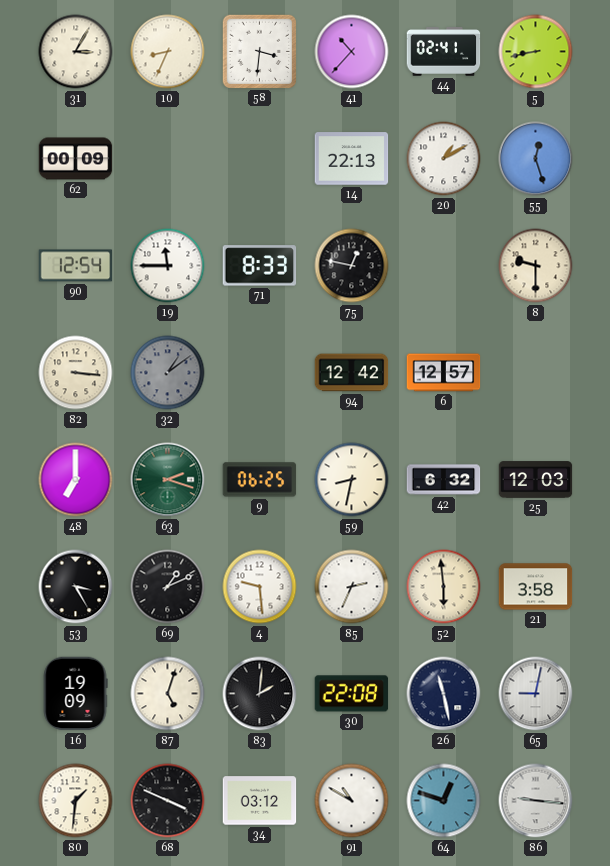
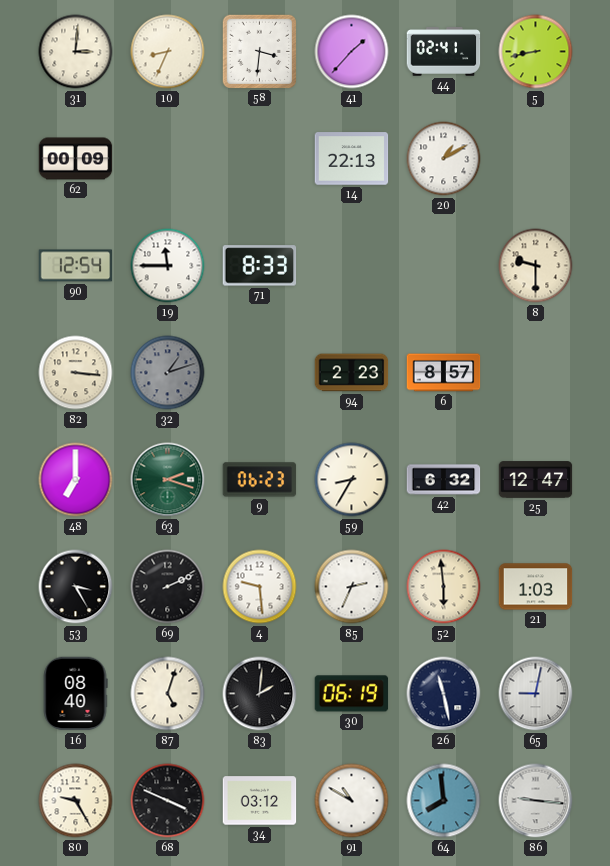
31: 3:05 -> 3:01
41: 10:37 -> 1:37
55: 12:27 -> none
75: 12:47 -> none
32: 1:09 -> 1:12
94: 12:42 -> 2:23
6: 12:57 -> 8:57
9: 06:25 -> 06:23
59: 8:32 -> 8:35
25: 12:03 -> 12:47
69: 1:11 -> 2:11
21: 3:58 -> 1:03
16: 19:09 -> 08:40
30: 22:08 -> 06:19
80: 1:31 -> 9:25
64: 12:48 -> 7:59
